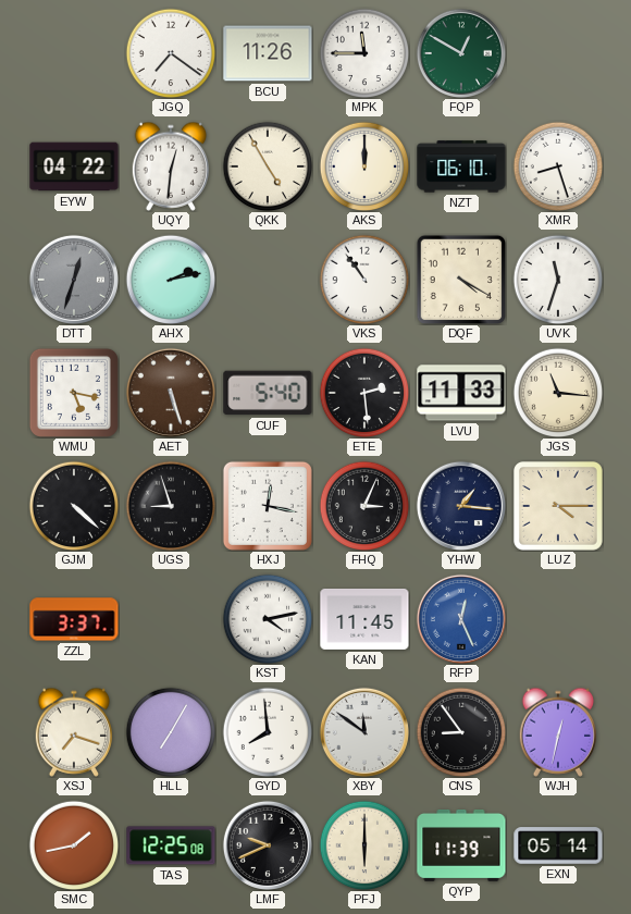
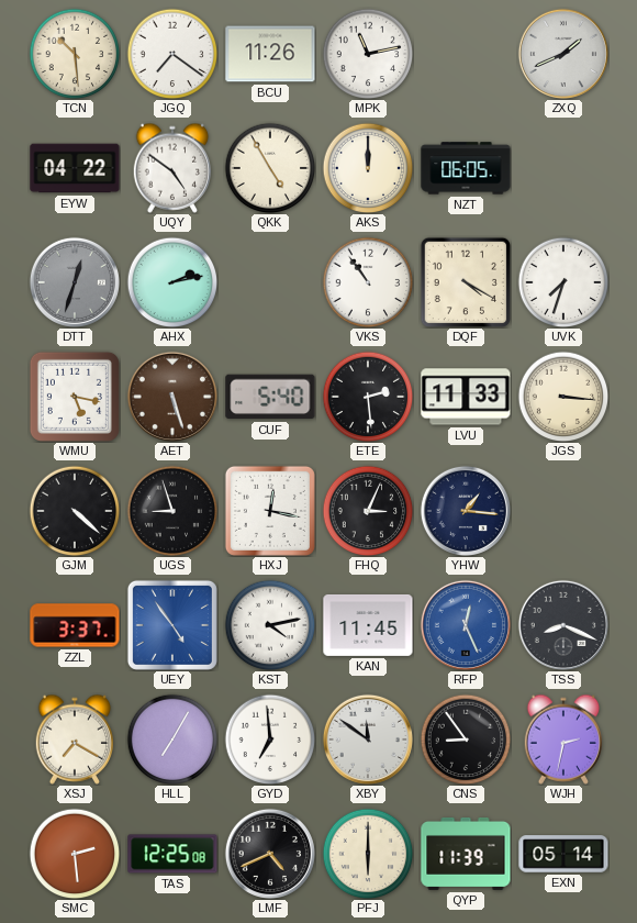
TCN: none -> 10:29
MPK: 11:45 -> 11:13
FQP: 12:50 -> none
ZXQ: none -> 1:41
UQY: 12:31 -> 4:51
NZT: 06:10 -> 06:05
XMR: 8:27 -> none
UVK: 11:33 -> 7:33
JGS: 11:16 -> 3:16
LUZ: 4:15 -> none
UEY: none -> 4:54
TSS: none -> 8:19
XSJ: 7:18 -> 7:20
GYD: 7:59 -> 6:59
WJH: 12:32 -> 2:32
SMC: 1:43 -> 2:29
LMF: 9:41 -> 4:41
